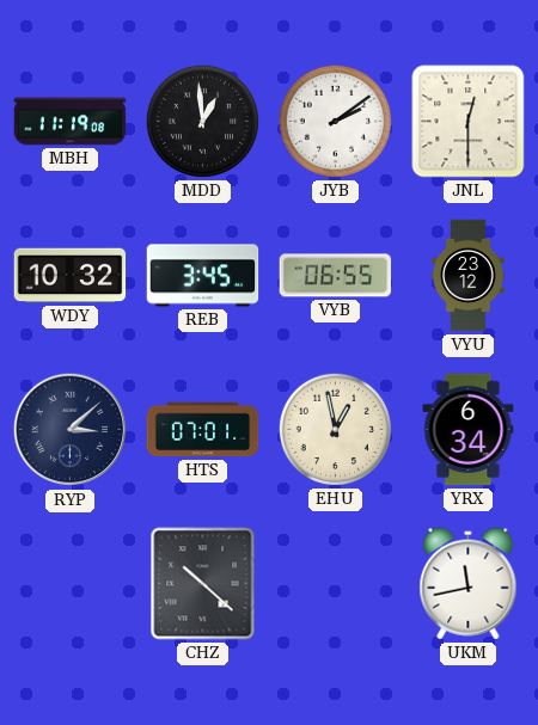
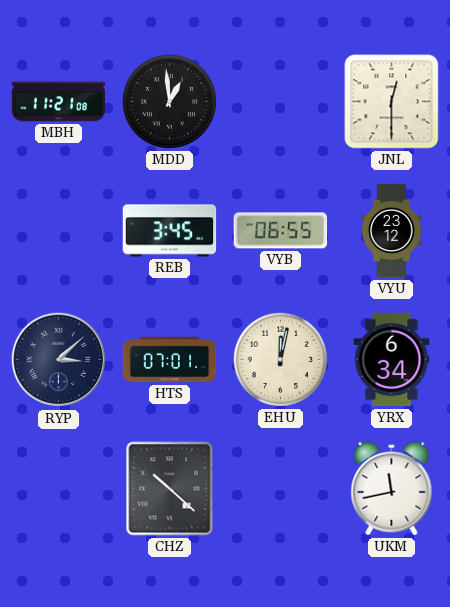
MBH: 11:19 -> 11:21
JYB: 2:09 -> none
WDY: 10:32 -> none
EHU: 12:58 -> 12:02
